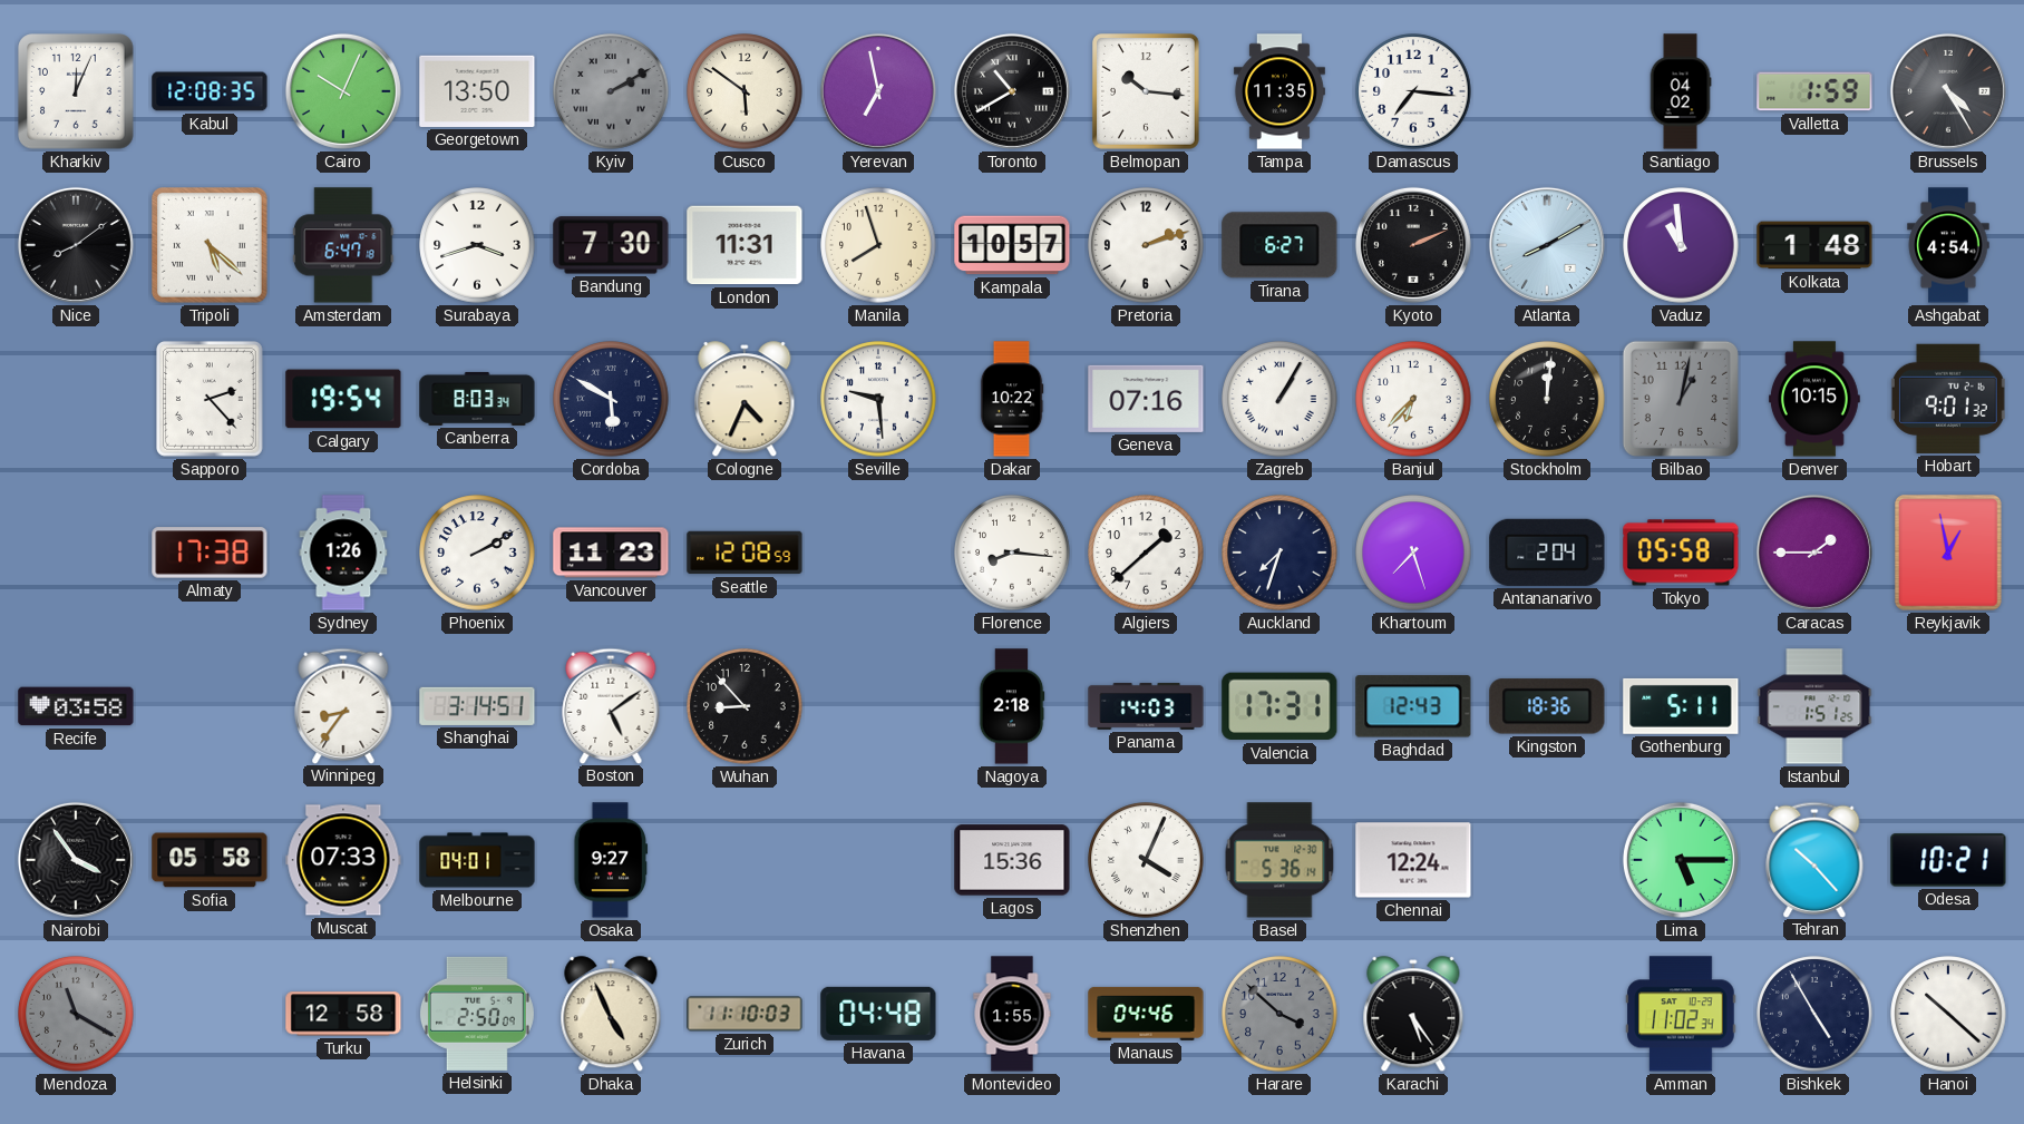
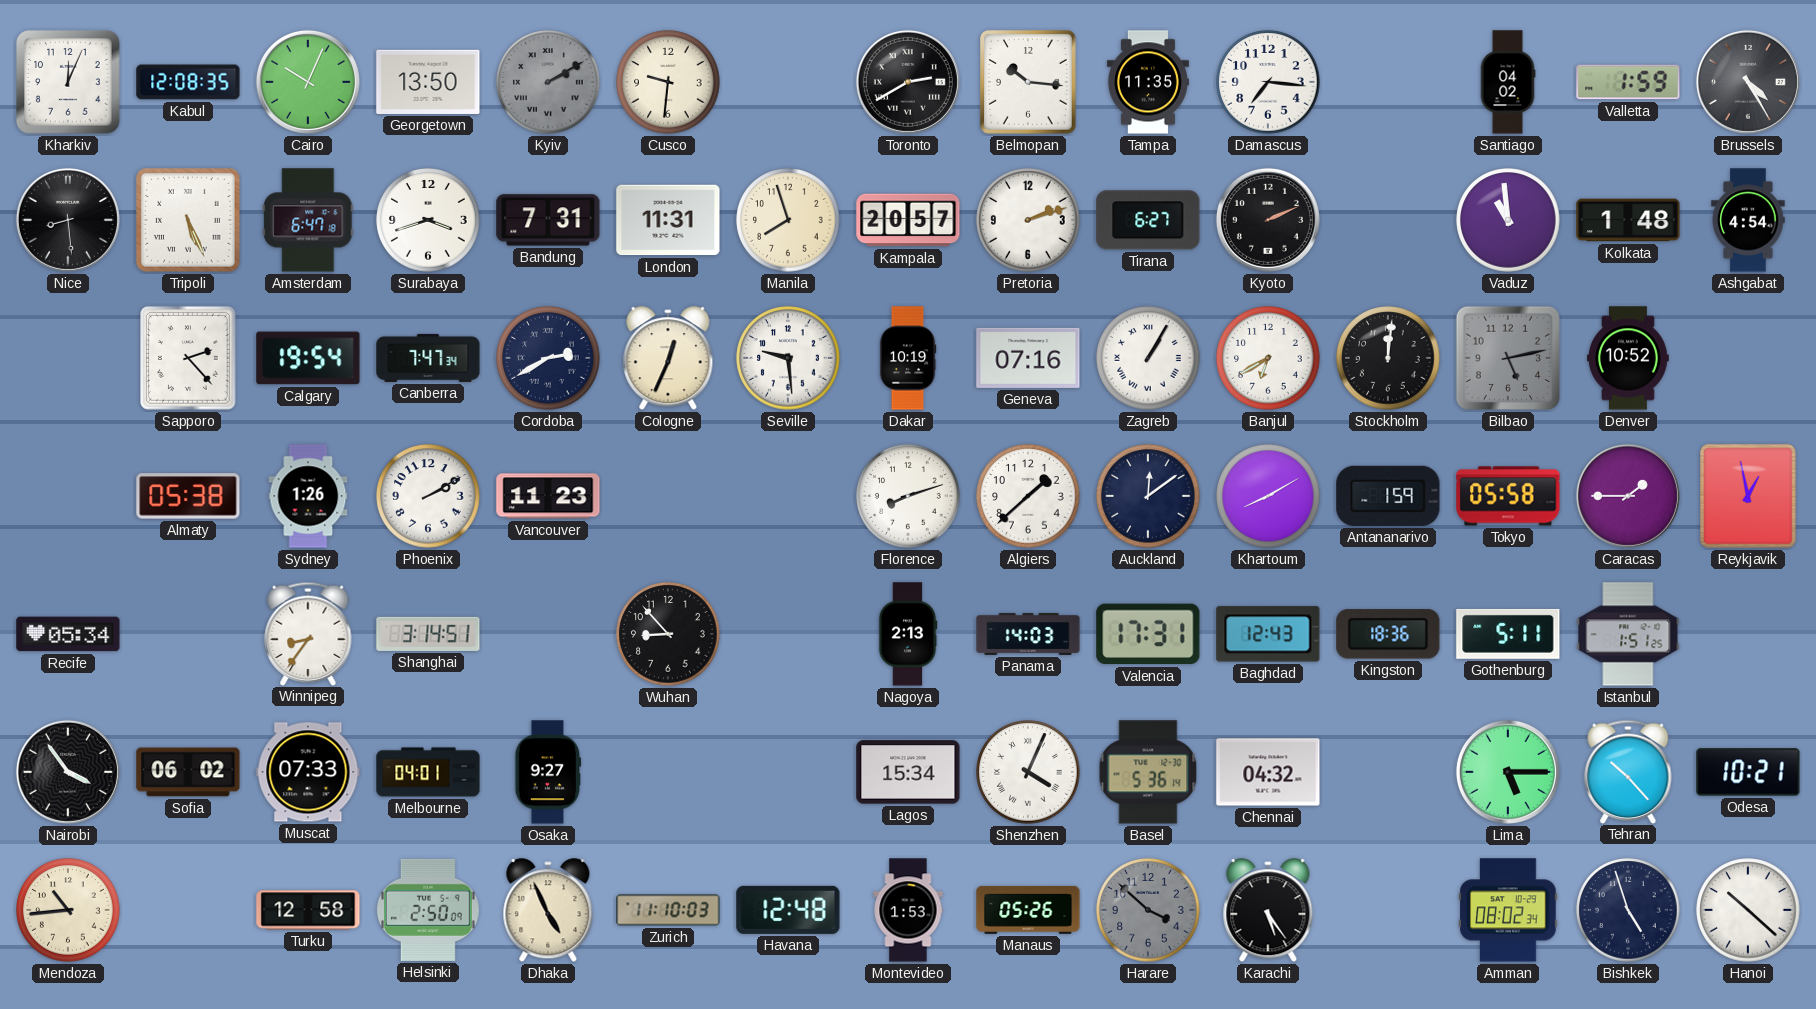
Cusco: 5:51 -> 9:31
Yerevan: 6:58 -> none
Toronto: 10:40 -> 2:40
Nice: 8:09 -> 8:29
Tripoli: 5:22 -> 5:26
Bandung: 7:30 -> 7:31
Kampala: 10:57 -> 20:57
Atlanta: 8:10 -> none
Canberra: 8:03 -> 7:47
Cordoba: 5:50 -> 2:40
Cologne: 4:34 -> 12:34
Dakar: 10:22 -> 10:19
Banjul: 6:37 -> 6:40
Bilbao: 1:02 -> 5:13
Denver: 10:15 -> 10:52
Hobart: 9:01 -> none
Almaty: 17:38 -> 05:38
Seattle: 12:08 -> none
Florence: 8:16 -> 8:12
Auckland: 7:33 -> 12:09
Khartoum: 7:27 -> 8:10
Antananarivo: 2:04 -> 1:59
Recife: 03:58 -> 05:34
Boston: 5:09 -> none
Nagoya: 2:18 -> 2:13
Sofia: 05:58 -> 06:02
Lagos: 15:36 -> 15:34
Chennai: 12:24 -> 04:32
Mendoza: 11:20 -> 10:44
Mendoza dial: grey -> cream
Havana: 04:48 -> 12:48
Montevideo: 1:55 -> 1:53
Manaus: 04:46 -> 05:26
Amman: 11:02 -> 08:02
Bishkek: 4:55 -> 4:57
